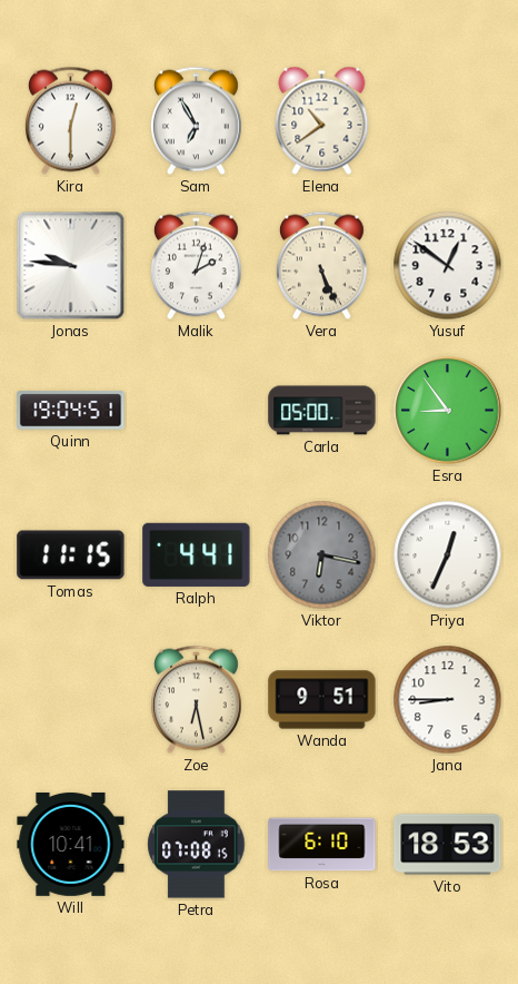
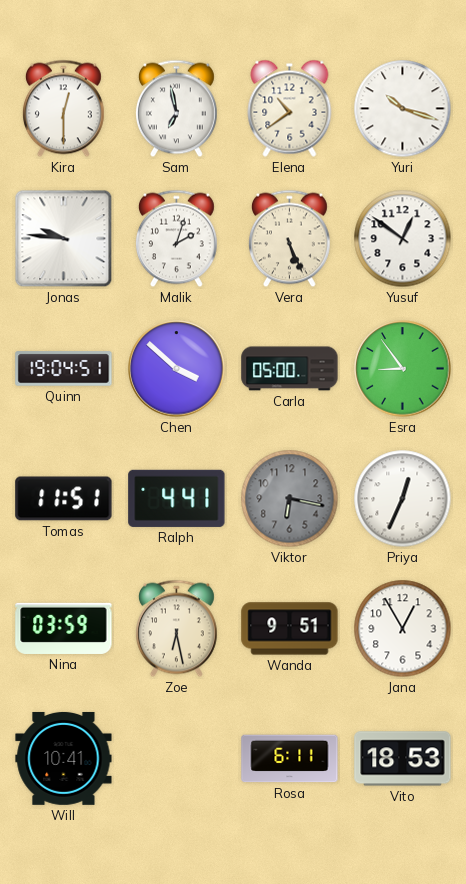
Sam: 6:55 -> 6:58
Yuri: none -> 10:18
Chen: none -> 3:52
Tomas: 11:15 -> 11:51
Nina: none -> 03:59
Jana: 8:45 -> 12:55
Petra: 07:08 -> none
Rosa: 6:10 -> 6:11
